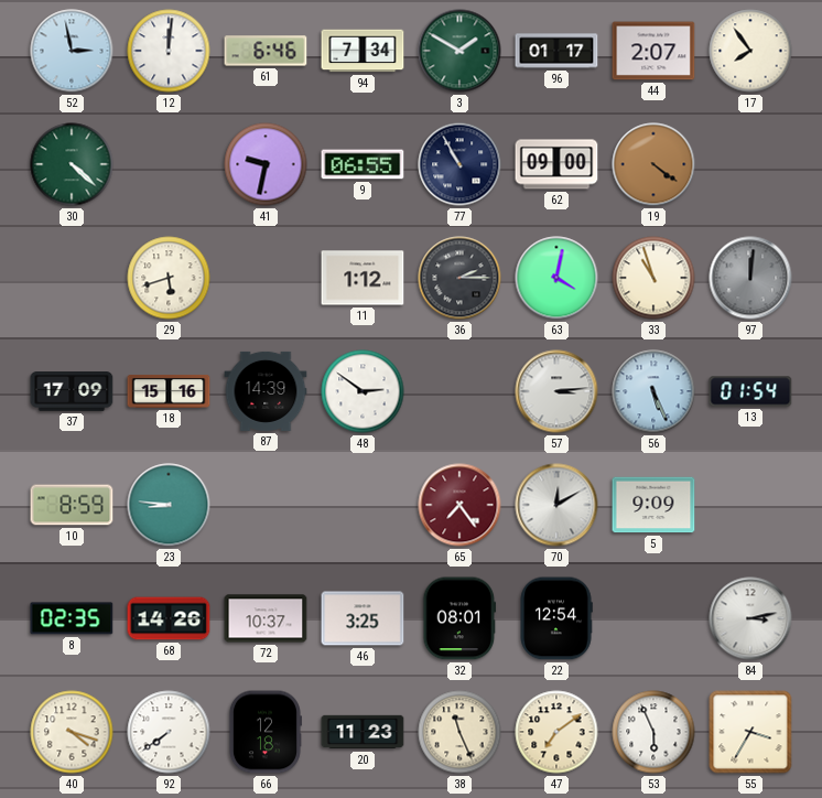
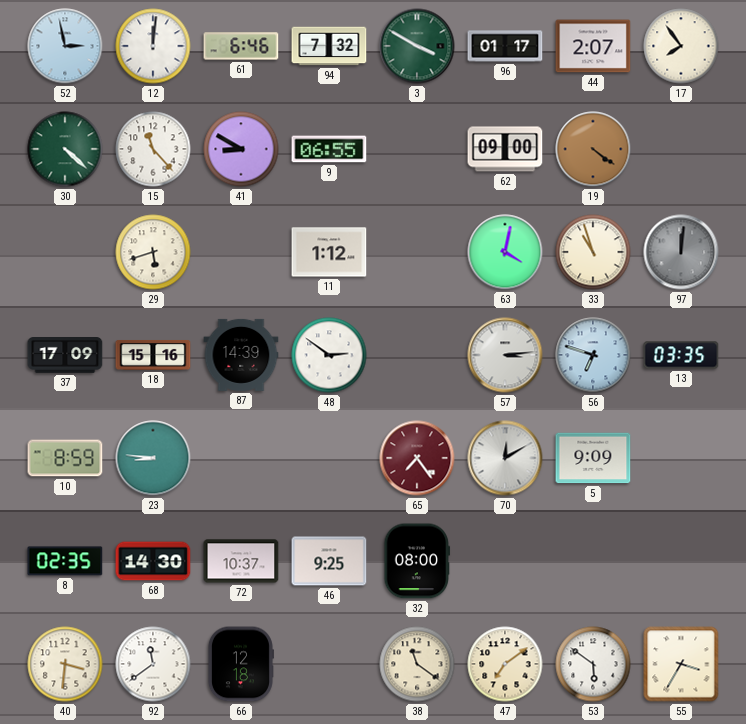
94: 7:34 -> 7:32
3: 1:50 -> 3:50
15: none -> 11:23
41: 9:32 -> 8:50
77: 10:55 -> none
36: 2:15 -> none
56: 5:26 -> 6:48
13: 01:54 -> 03:35
68: 14:26 -> 14:30
46: 3:25 -> 9:25
32: 08:01 -> 08:00
22: 12:54 -> none
84: 3:13 -> none
40: 4:18 -> 3:31
92: 7:39 -> 11:39
20: 11:23 -> none
38: 11:26 -> 11:21
53: 5:56 -> 5:51
